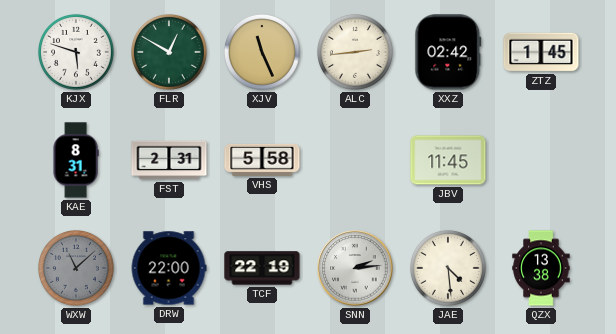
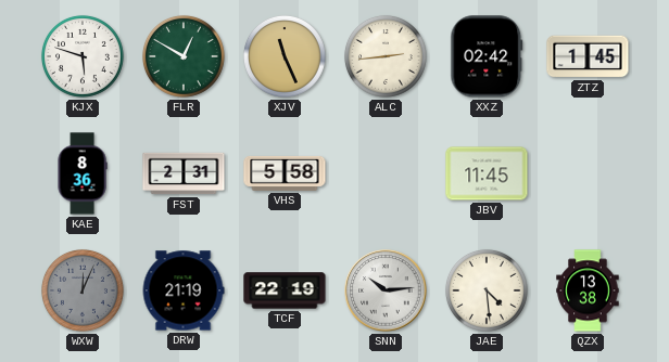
KAE: 8:31 -> 8:36
WXW: 11:08 -> 12:04
DRW: 22:00 -> 21:19
SNN: 2:14 -> 10:14
